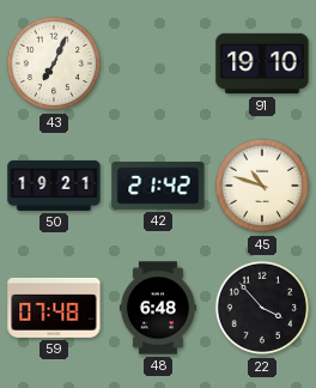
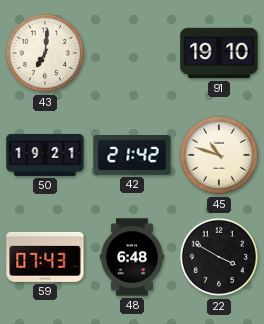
43: 7:04 -> 7:01
59: 07:48 -> 07:43
22: 3:53 -> 3:50
